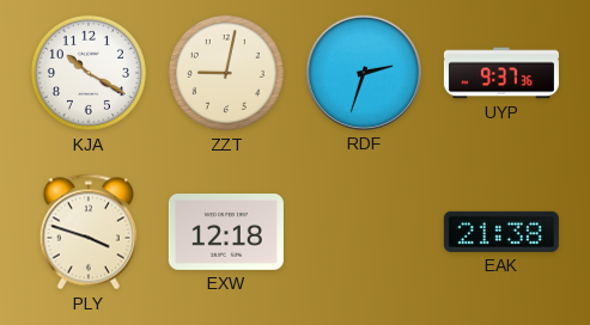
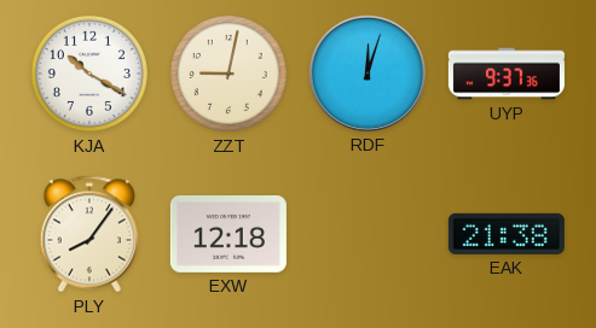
RDF: 2:33 -> 12:03
PLY: 3:48 -> 8:06
